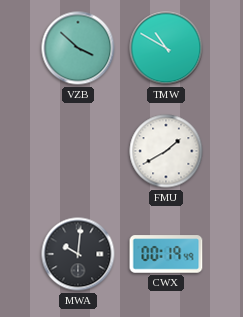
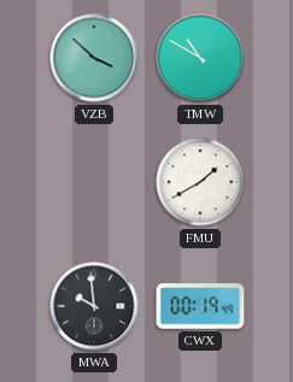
MWA: 10:01 -> 9:59
